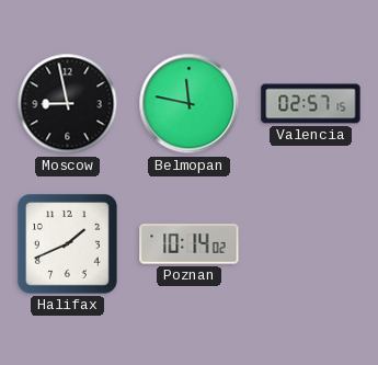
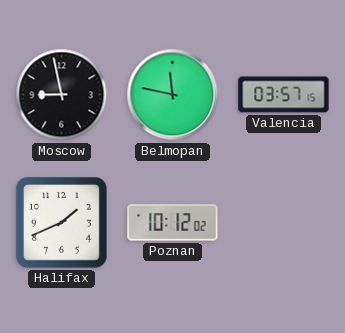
Valencia: 02:57 -> 03:57
Poznan: 10:14 -> 10:12
